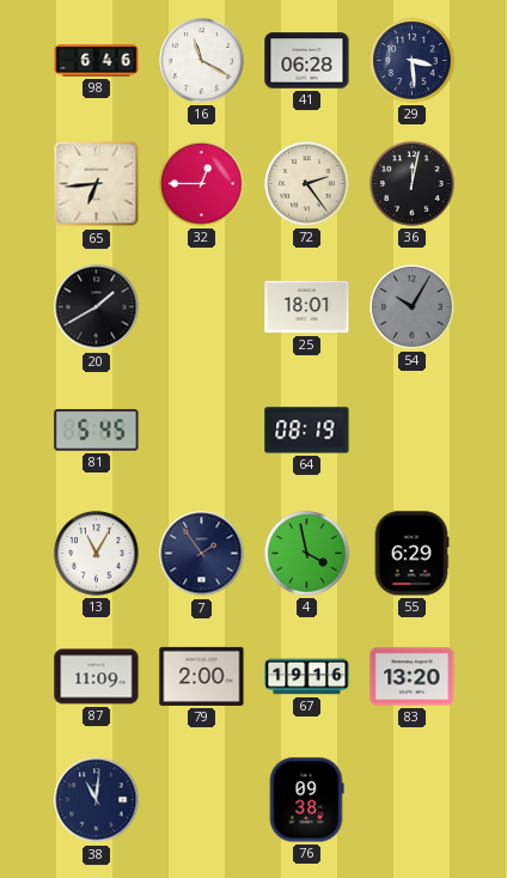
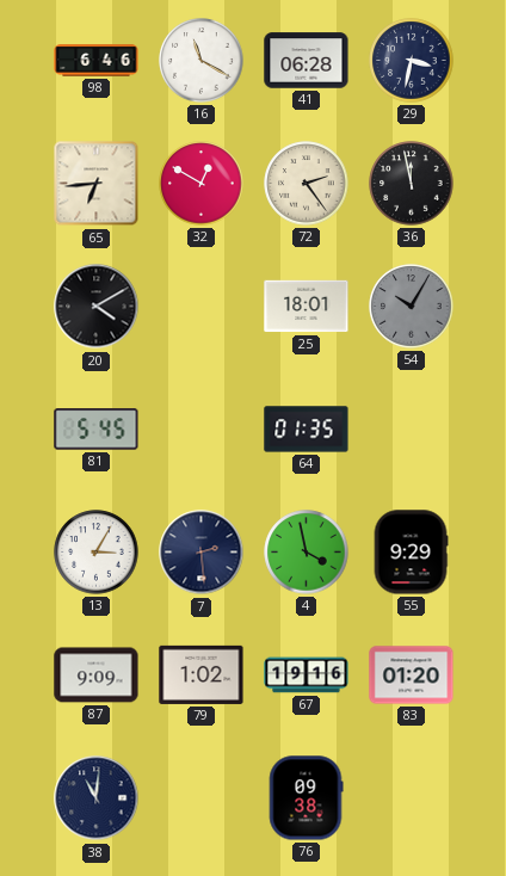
29: 3:29 -> 3:32
32: 12:45 -> 12:50
36: 12:02 -> 11:58
20: 1:40 -> 4:10
64: 08:19 -> 01:35
13: 11:05 -> 3:05
7: 1:54 -> 2:29
55: 6:29 -> 9:29
87: 11:09 -> 9:09
79: 2:00 -> 1:02
83: 13:20 -> 01:20
